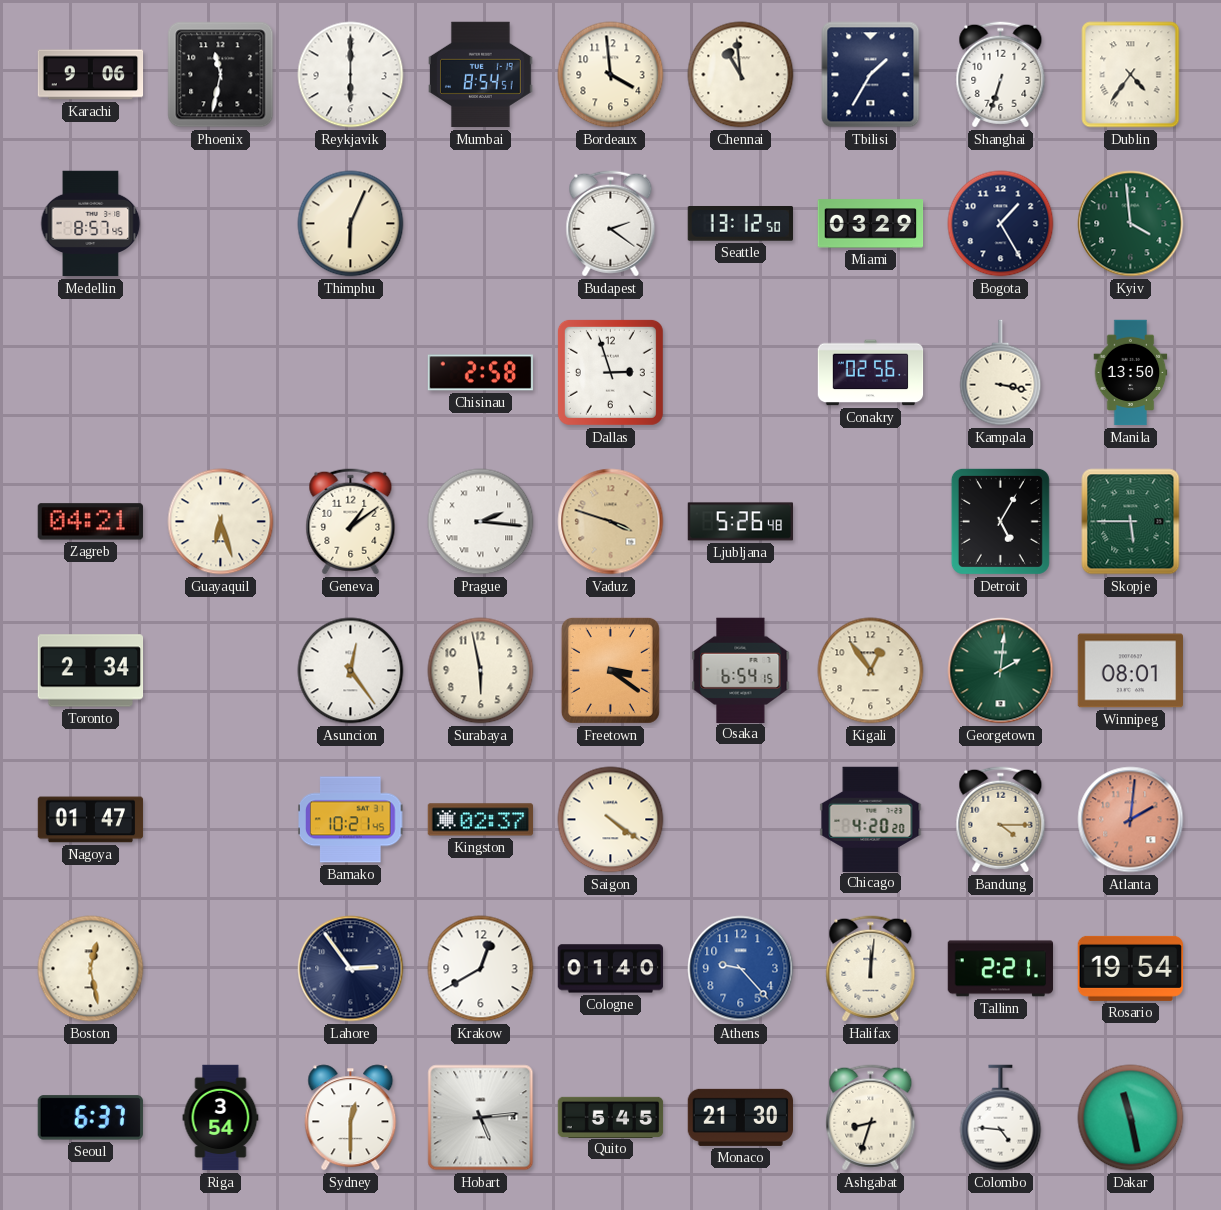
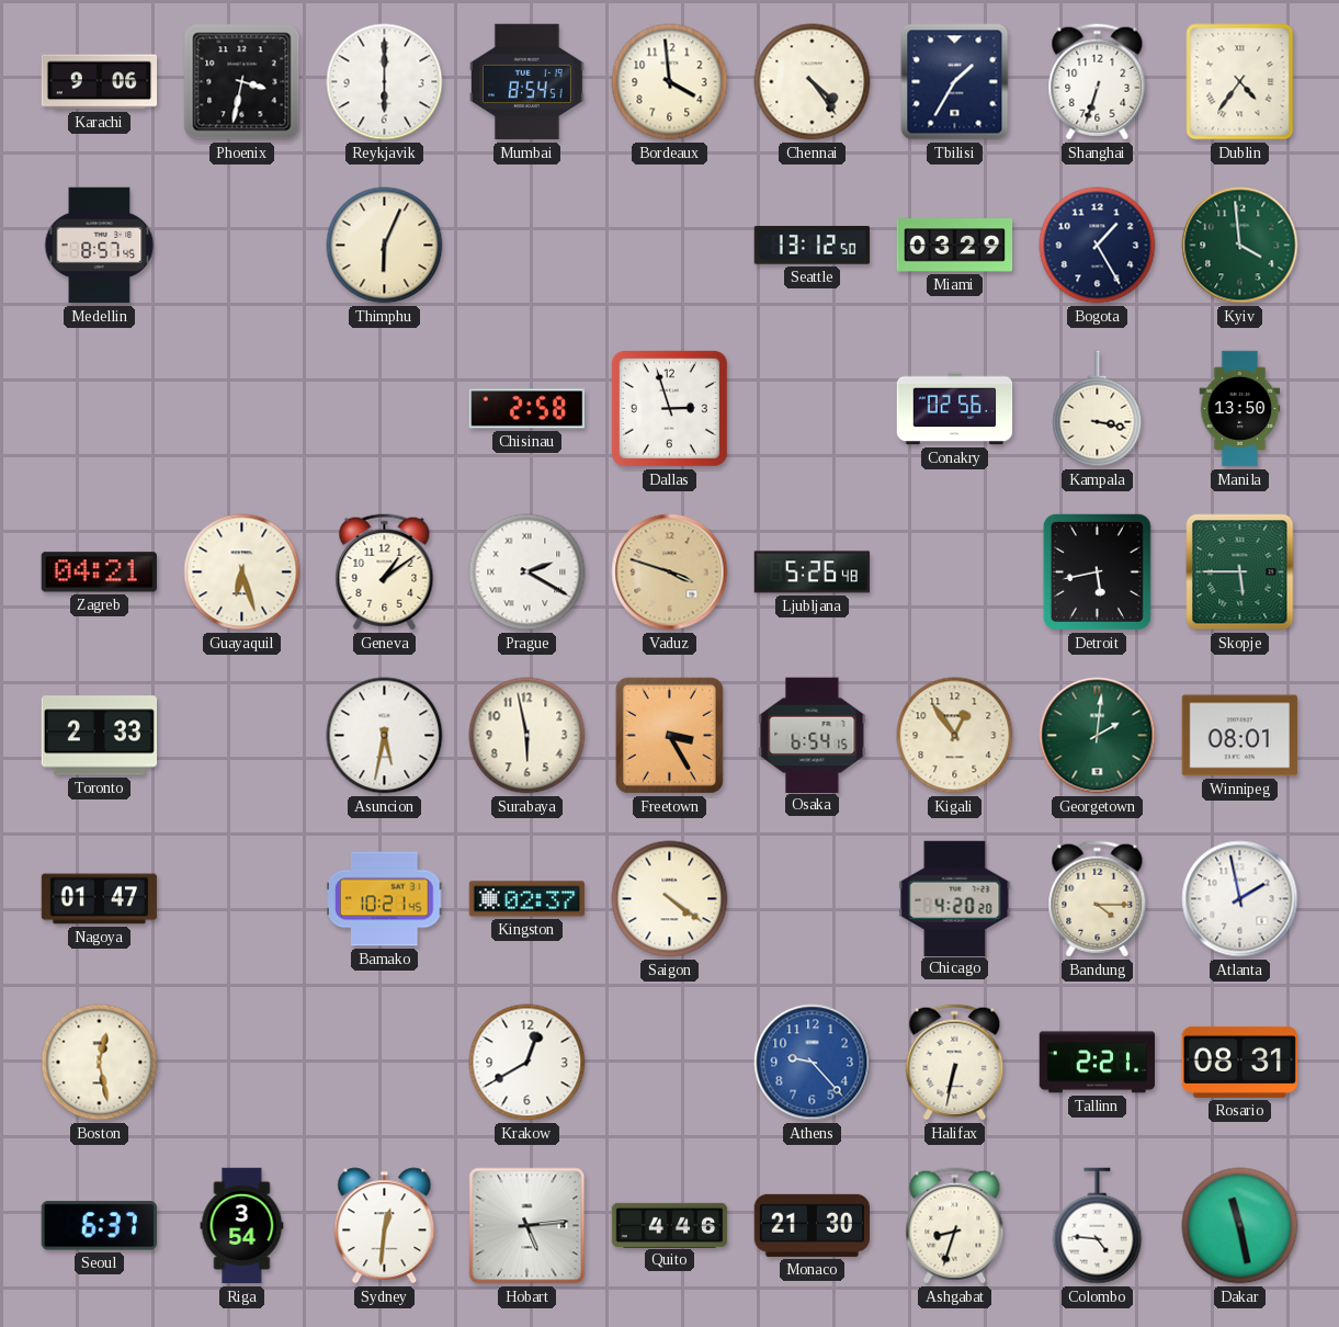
Phoenix: 11:32 -> 3:32
Chennai: 10:59 -> 4:24
Budapest: 2:21 -> none
Prague: 2:16 -> 2:20
Detroit: 5:05 -> 5:43
Toronto: 2:34 -> 2:33
Asuncion: 12:24 -> 5:32
Freetown: 3:21 -> 3:25
Atlanta: 2:01 -> 1:58
Atlanta dial: salmon -> white
Lahore: 2:54 -> none
Cologne: 01:40 -> none
Halifax: 12:01 -> 6:32
Rosario: 19:54 -> 08:31
Sydney: 12:30 -> 12:31
Quito: 5:45 -> 4:46
